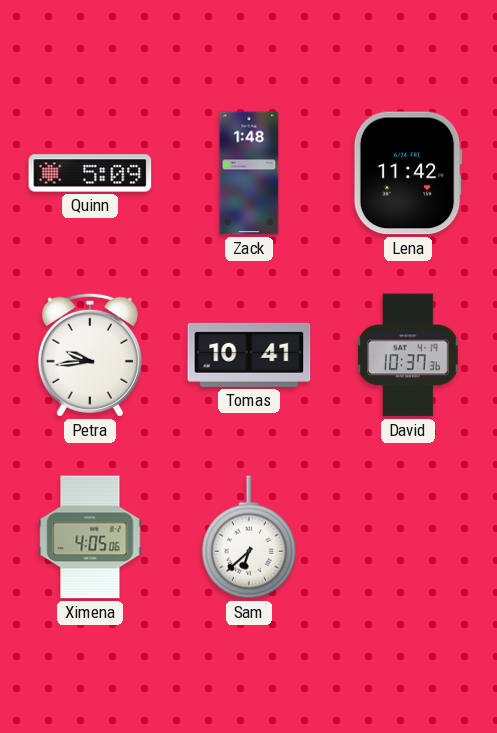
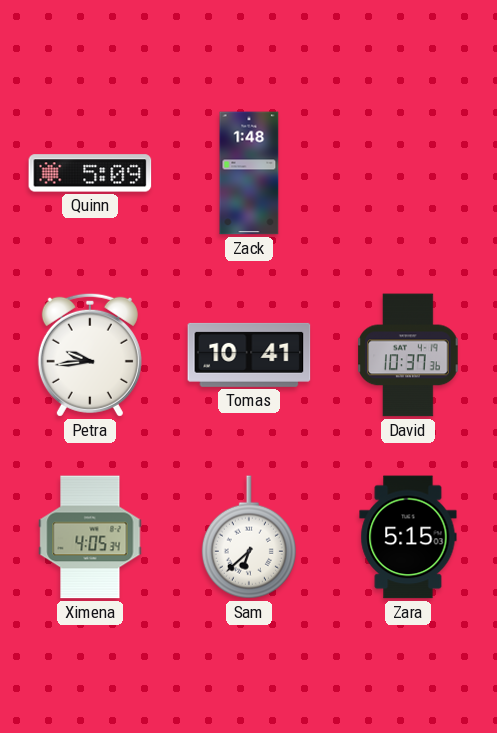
Lena: 11:42 -> none
Ximena: 4:05:06 -> 4:05:34
Zara: none -> 5:15
